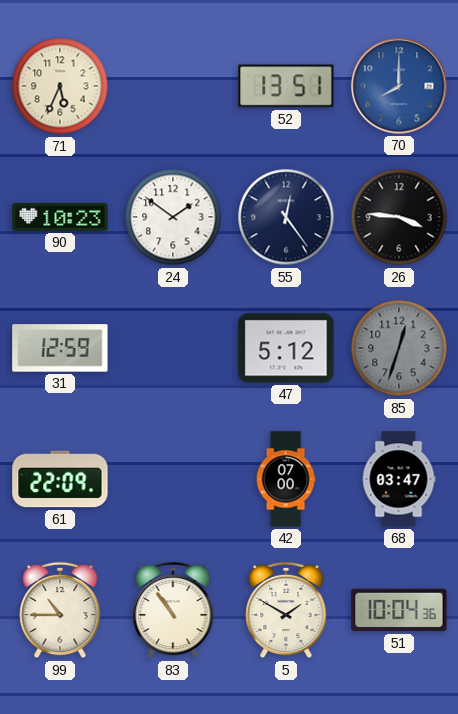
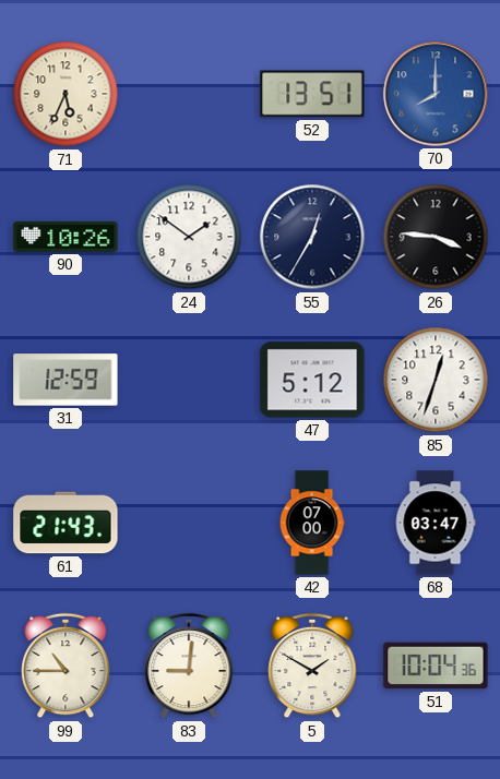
90: 10:23 -> 10:26
55: 12:24 -> 12:35
85 dial: grey -> white
61: 22:09 -> 21:43
83: 10:54 -> 9:01
